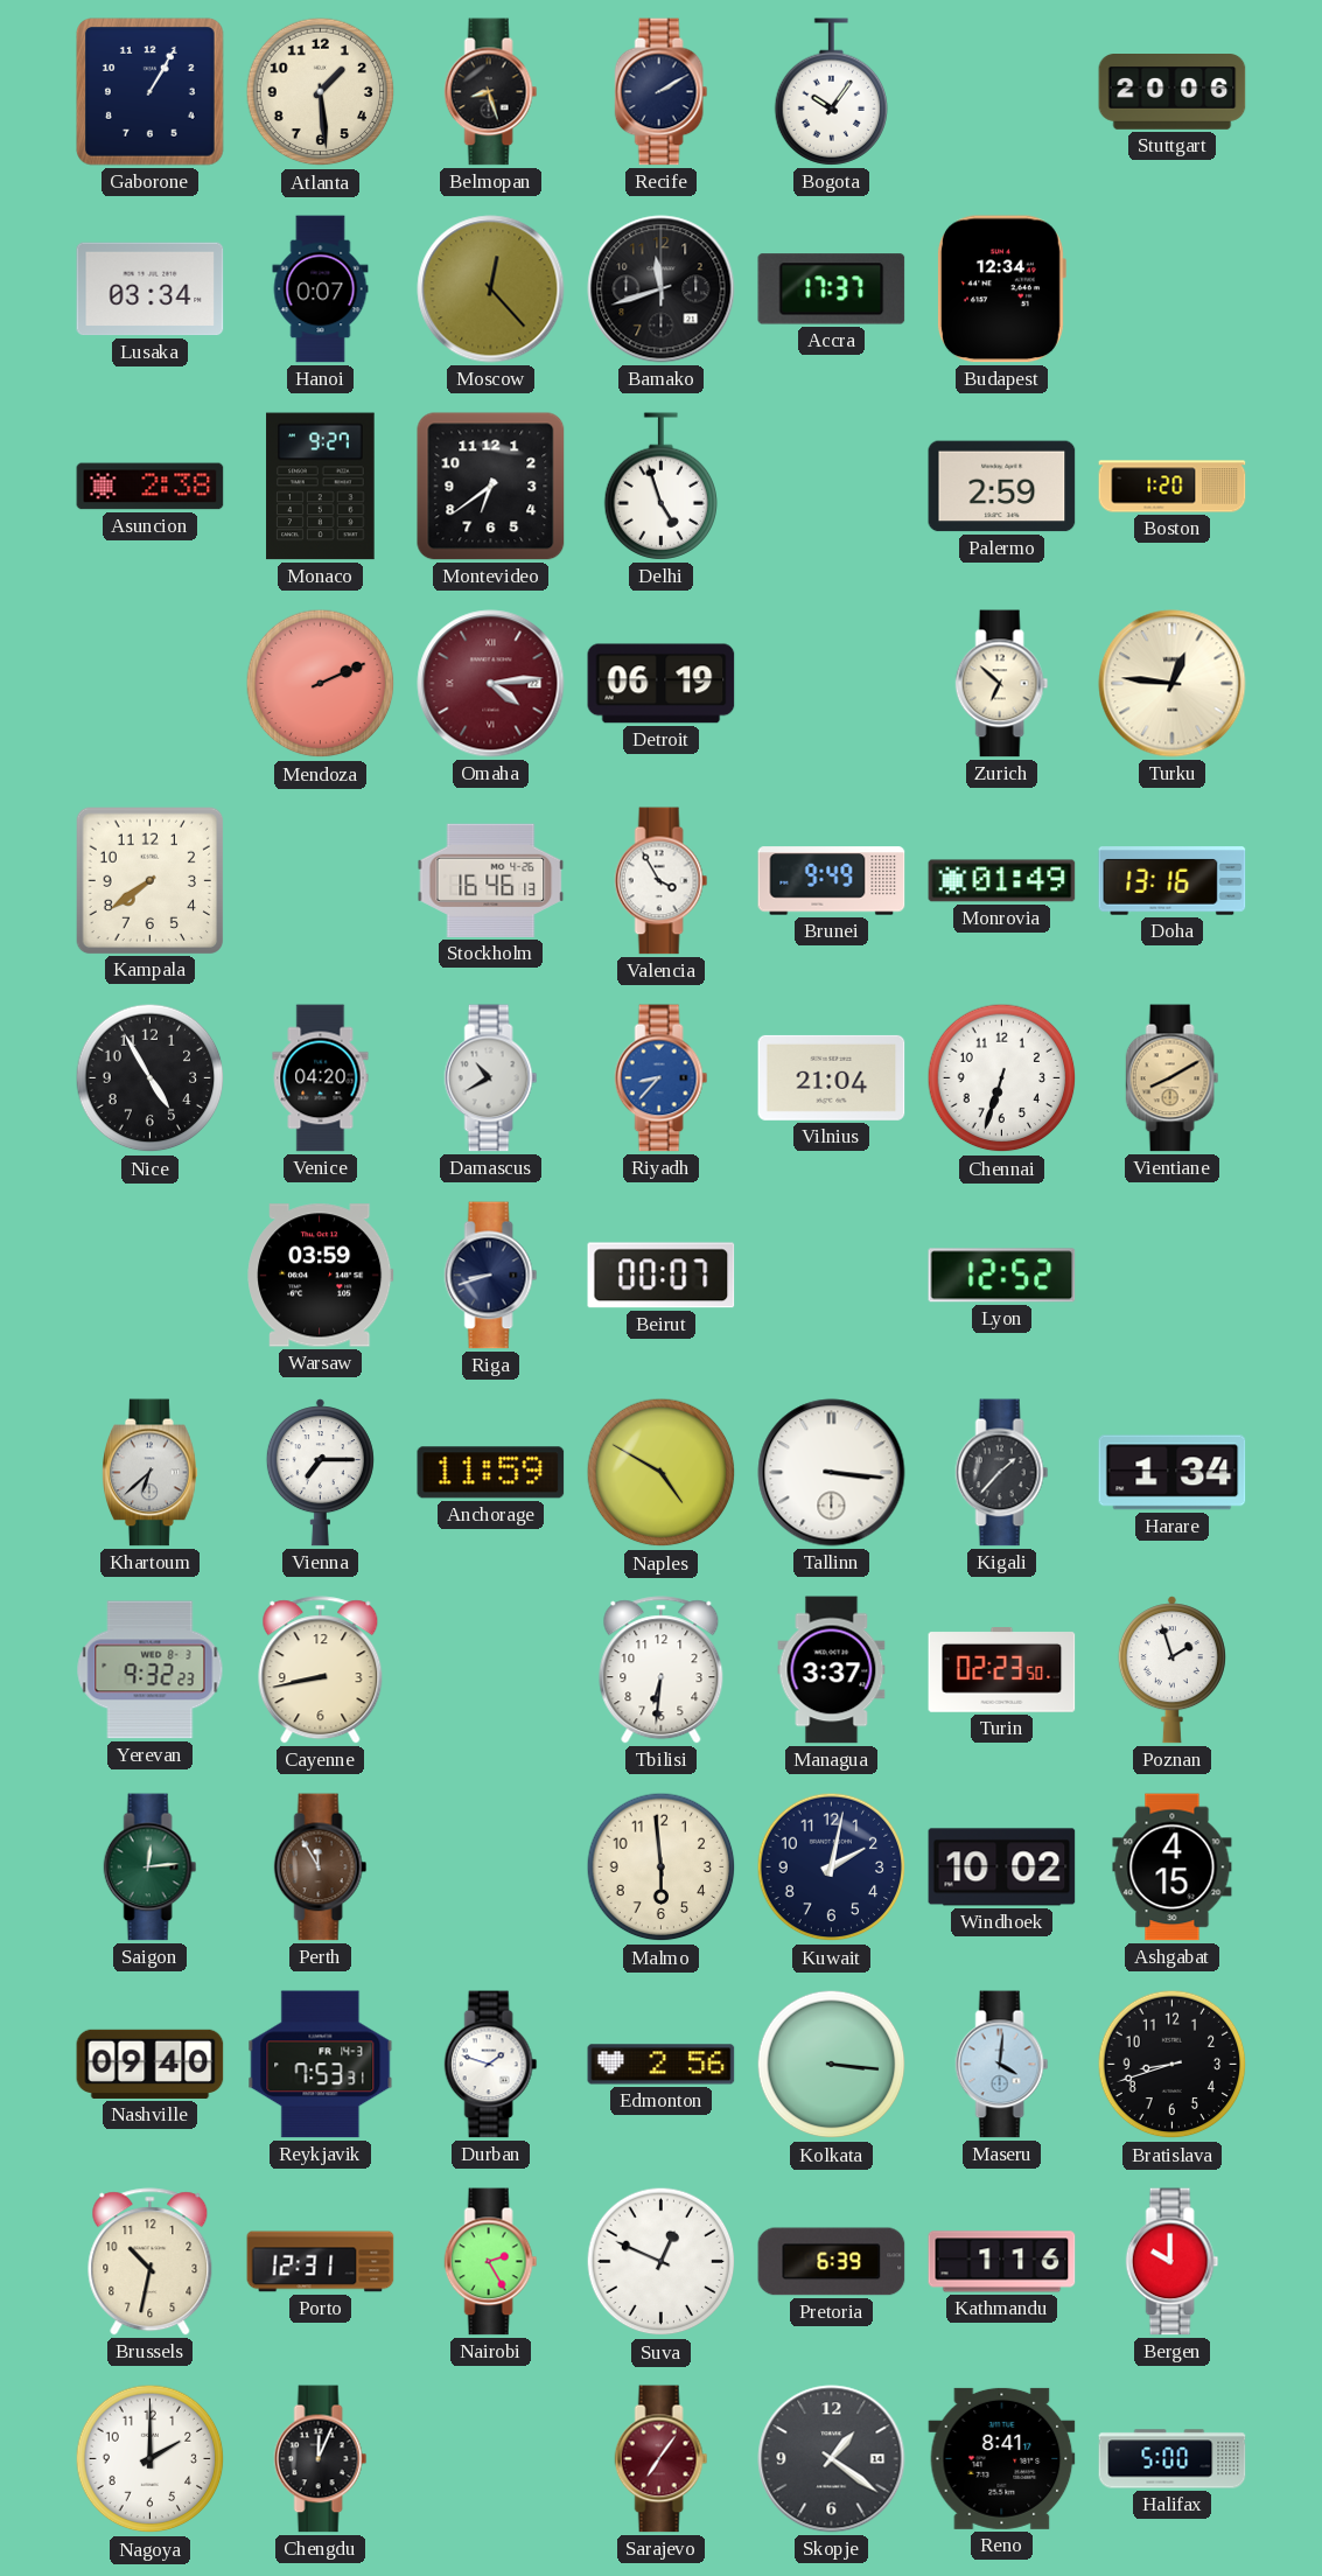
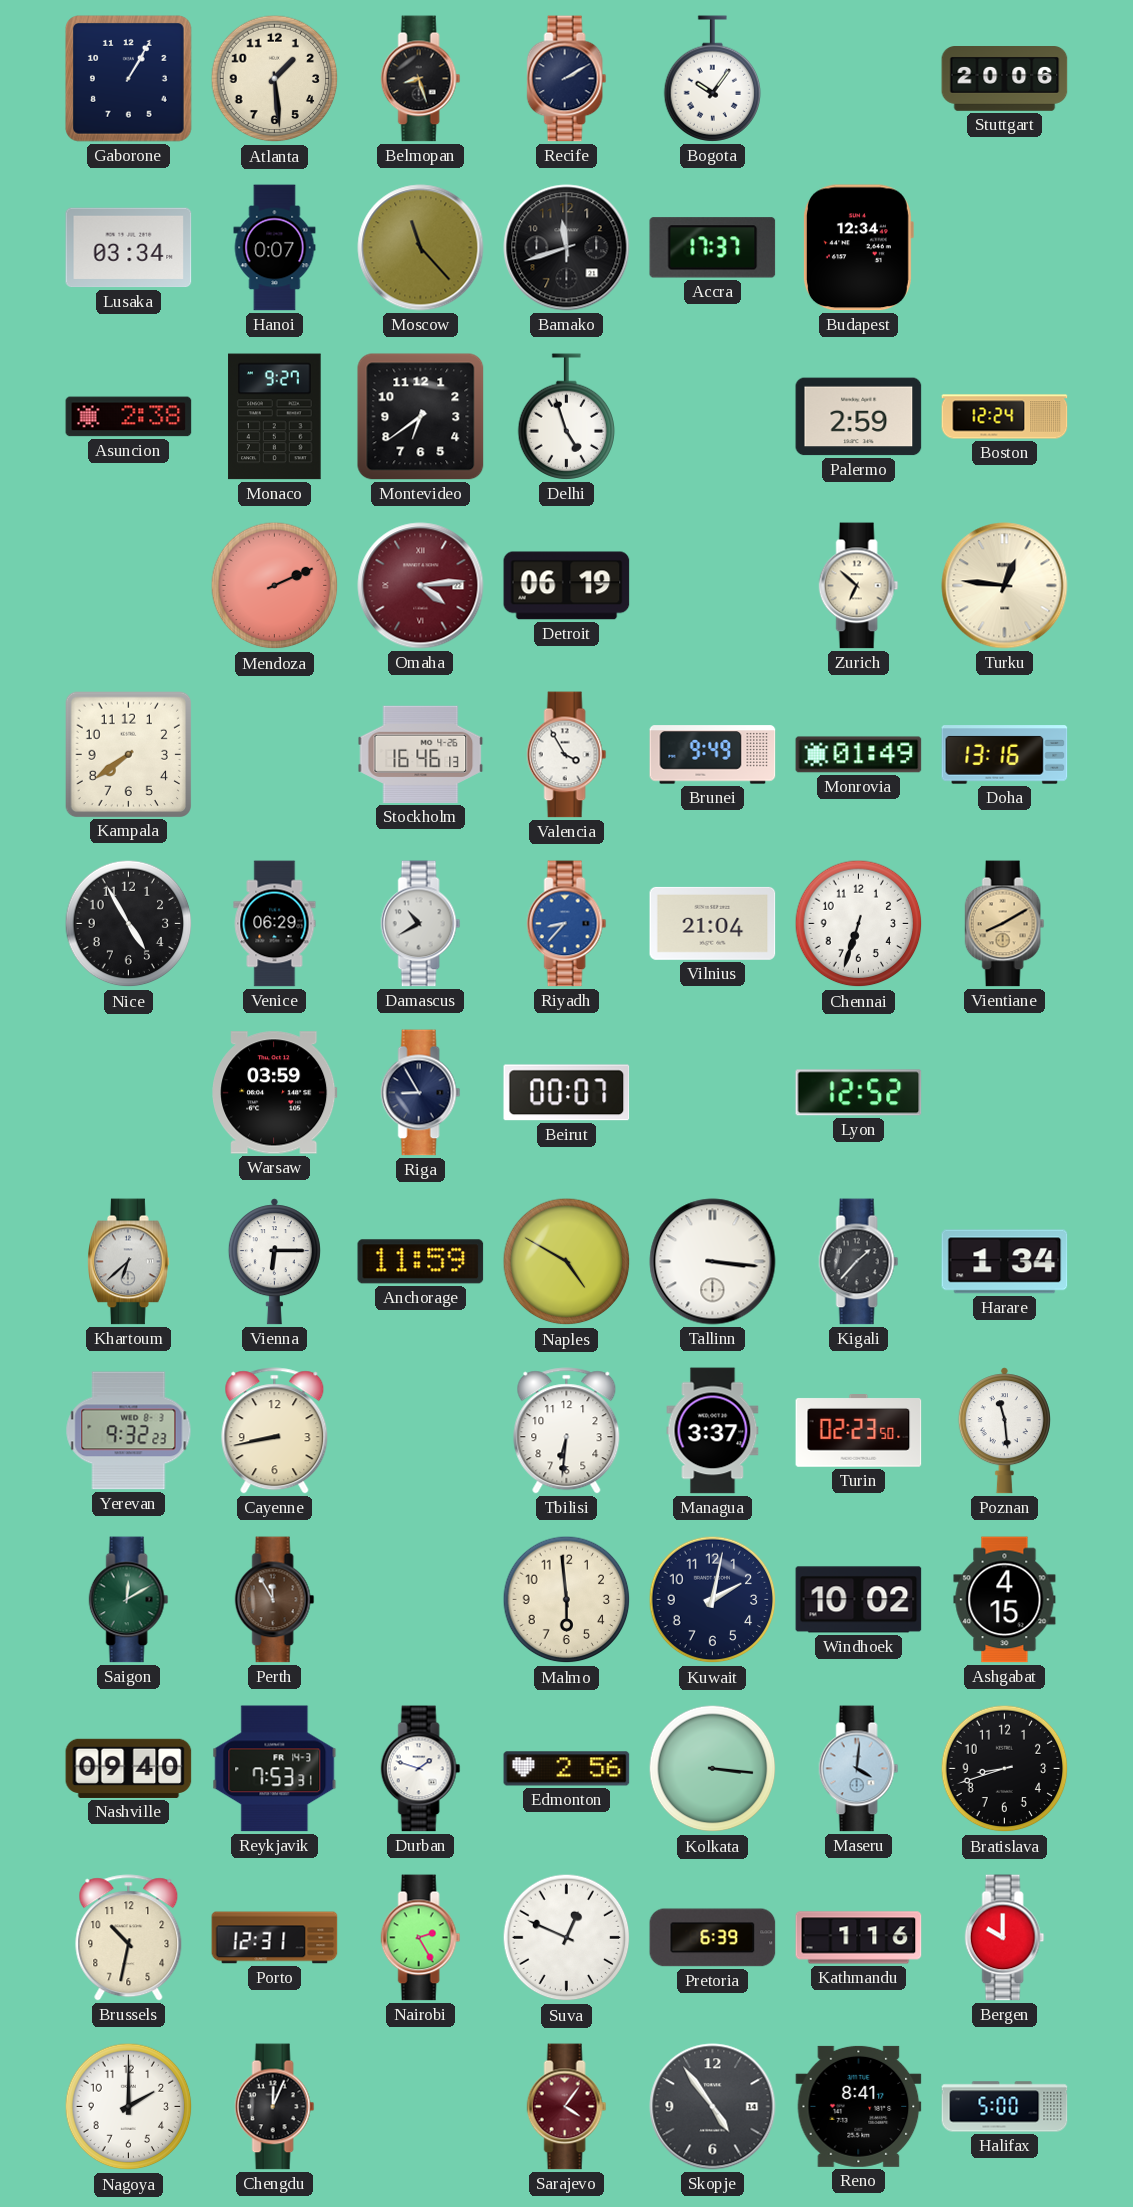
Moscow: 12:23 -> 11:23
Boston: 1:20 -> 12:24
Venice: 04:20 -> 06:29
Riga: 8:42 -> 8:55
Vienna: 7:15 -> 6:15
Poznan: 1:57 -> 11:29
Saigon: 12:14 -> 12:10
Sarajevo: 7:06 -> 4:06
Skopje: 1:21 -> 4:54
